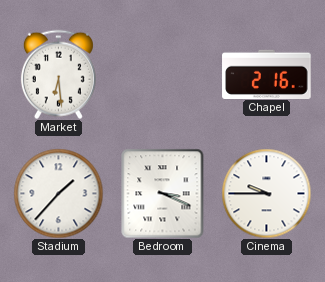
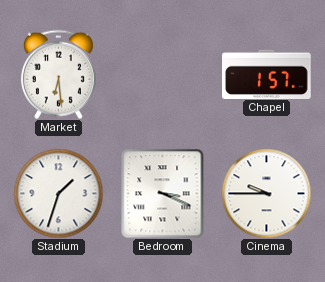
Chapel: 2:16 -> 1:57
Stadium: 1:37 -> 1:33
